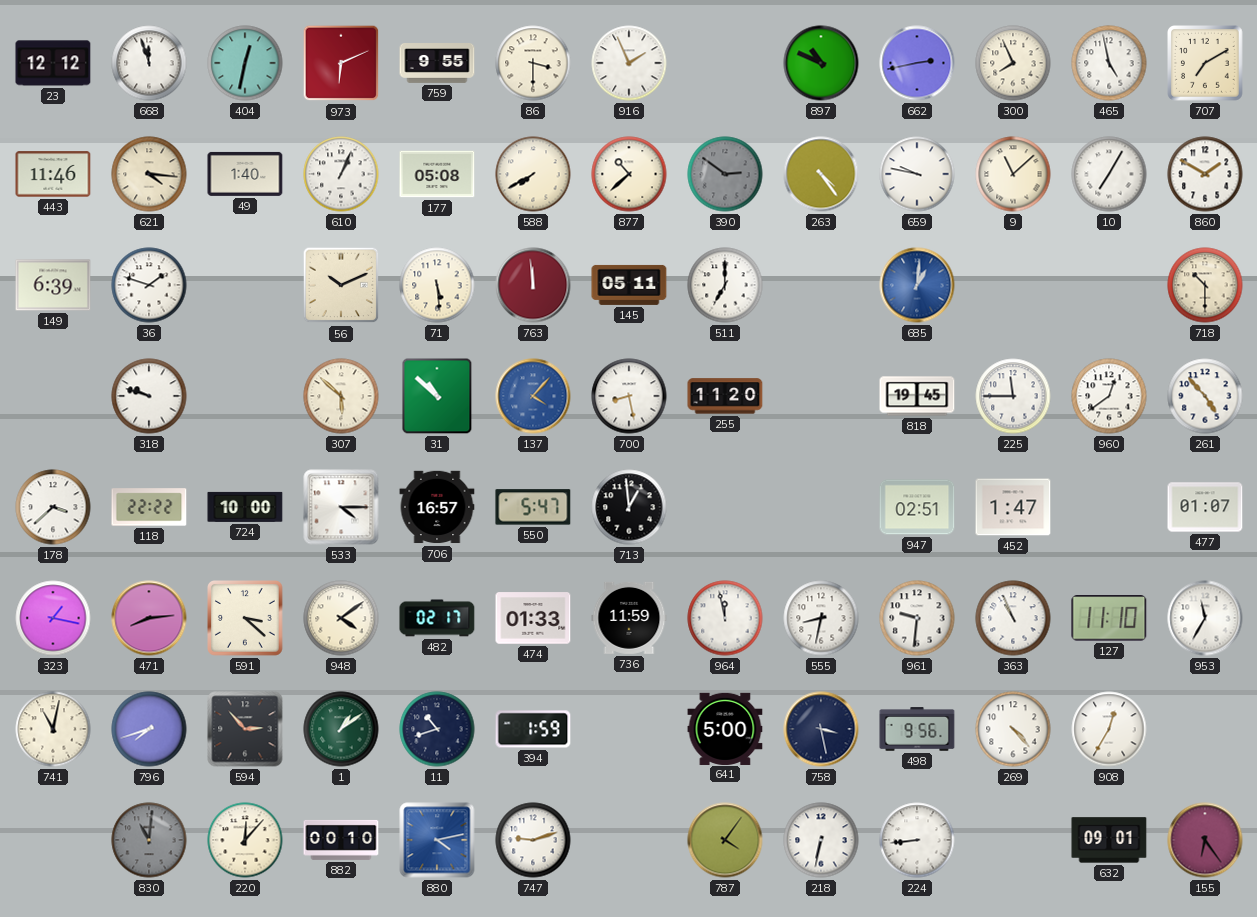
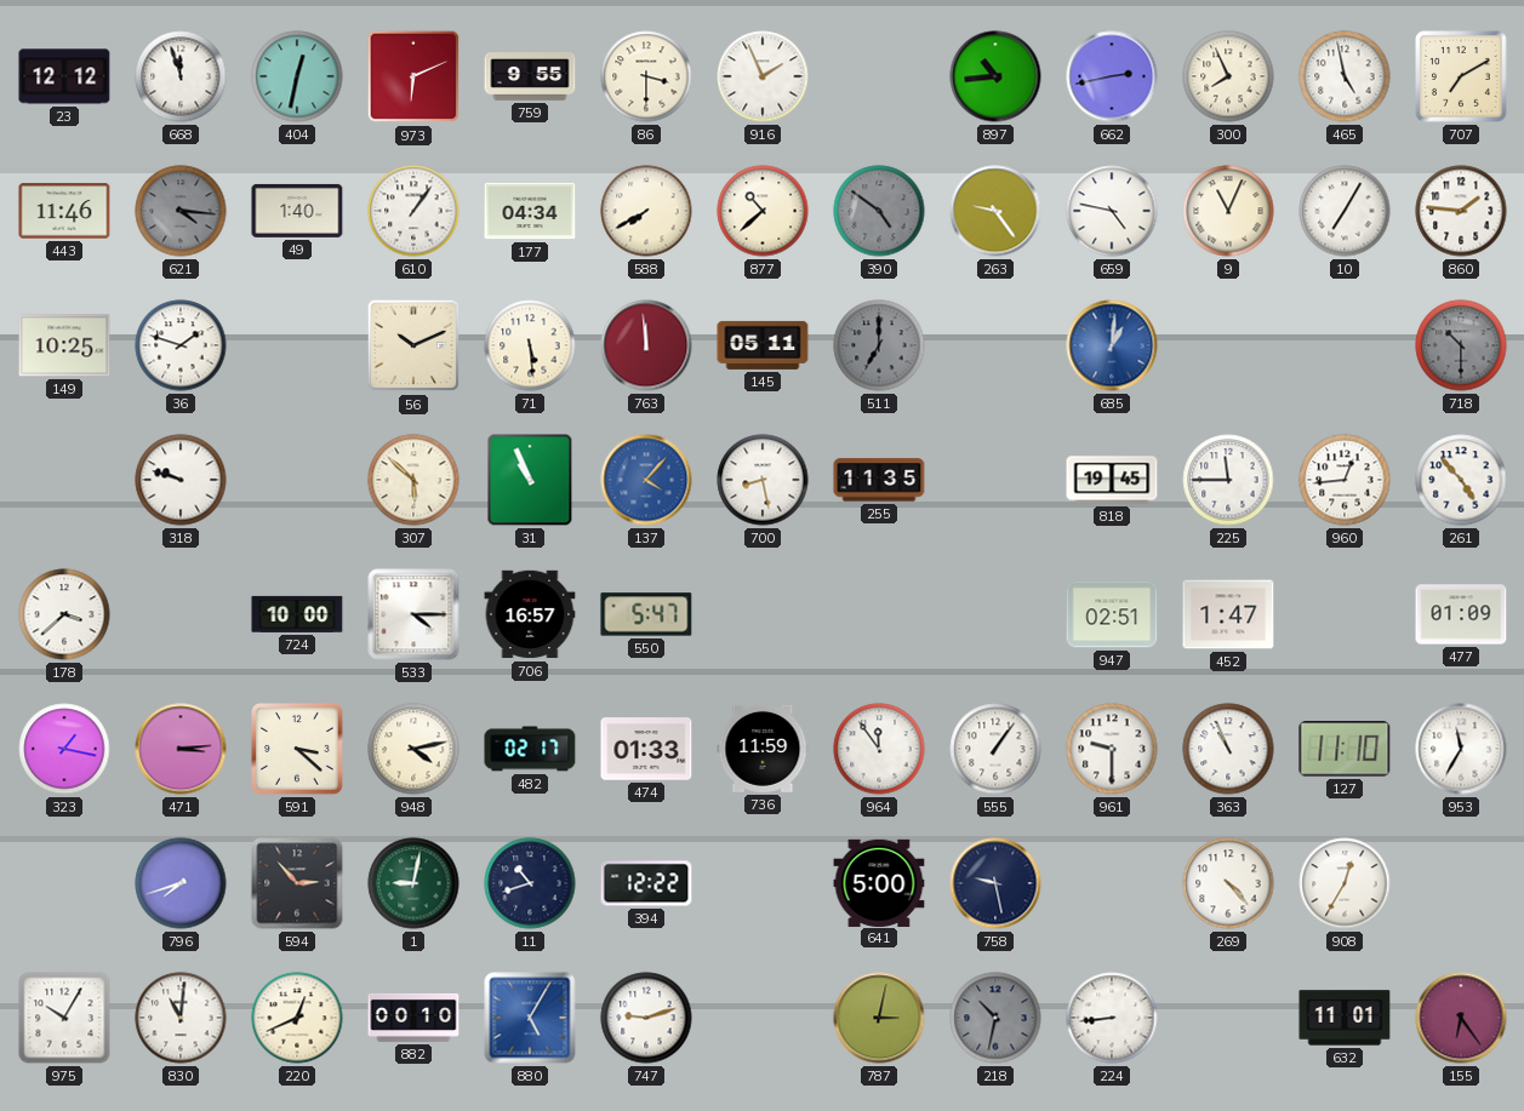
897: 10:49 -> 10:44
621 dial: cream -> grey
610: 1:04 -> 1:06
177: 05:08 -> 04:34
390: 2:51 -> 4:51
263: 4:24 -> 9:24
659: 9:47 -> 4:47
9: 11:08 -> 11:04
860: 1:50 -> 1:46
149: 6:39 -> 10:25
511 dial: white -> grey
718 dial: cream -> grey
31: 10:52 -> 10:56
255: 11:20 -> 11:35
960: 12:39 -> 12:44
118: 22:22 -> none
713: 12:59 -> none
477: 01:07 -> 01:09
471: 8:14 -> 3:14
948: 4:09 -> 4:13
964: 11:58 -> 11:54
555: 8:32 -> 1:06
961: 9:31 -> 9:30
741: 11:02 -> none
1: 1:09 -> 9:02
394: 1:59 -> 12:22
758: 3:28 -> 9:28
498: 9:56 -> none
975: none -> 10:05
830 dial: grey -> white
220: 12:07 -> 12:41
880: 4:13 -> 5:05
787: 4:06 -> 3:02
218: 6:32 -> 10:32
218 dial: white -> grey
632: 09:01 -> 11:01
